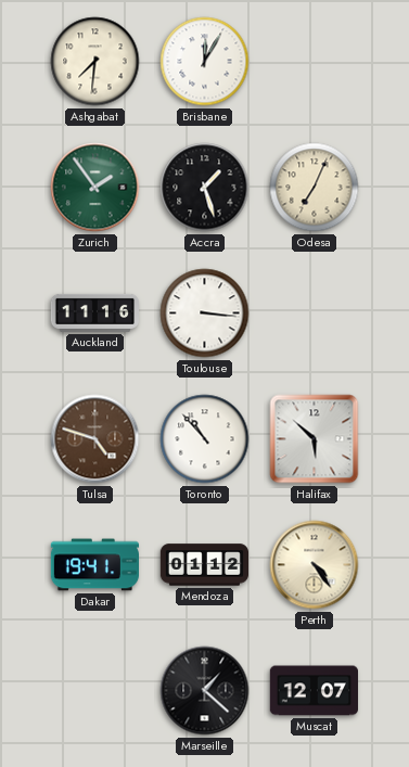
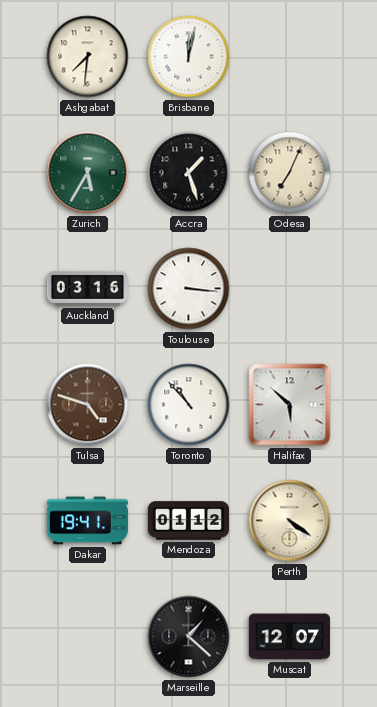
Brisbane: 12:05 -> 12:02
Zurich: 1:54 -> 5:35
Auckland: 11:16 -> 03:16
Perth: 4:24 -> 4:21
